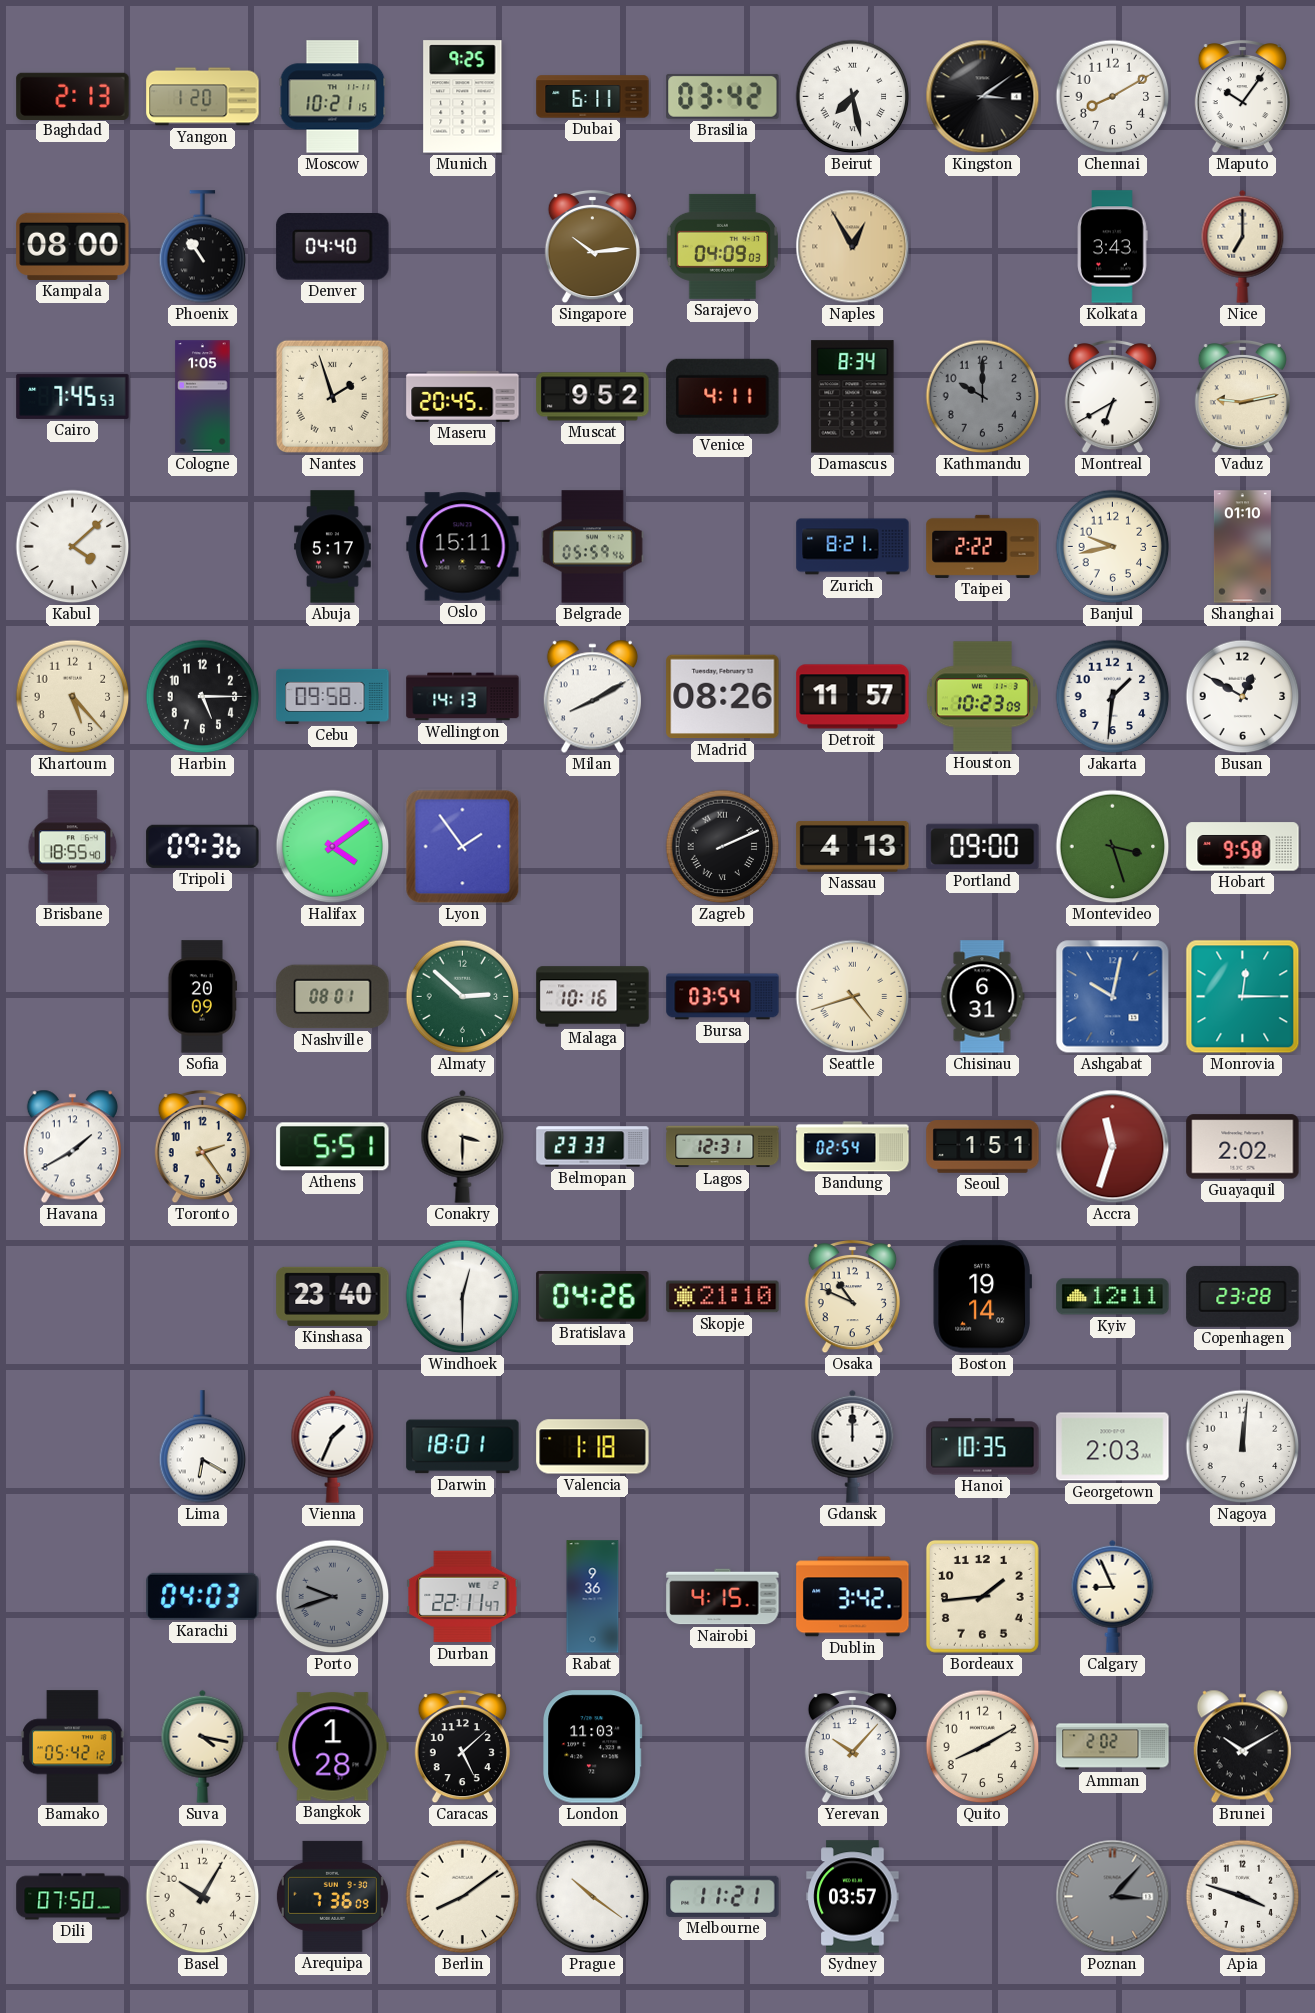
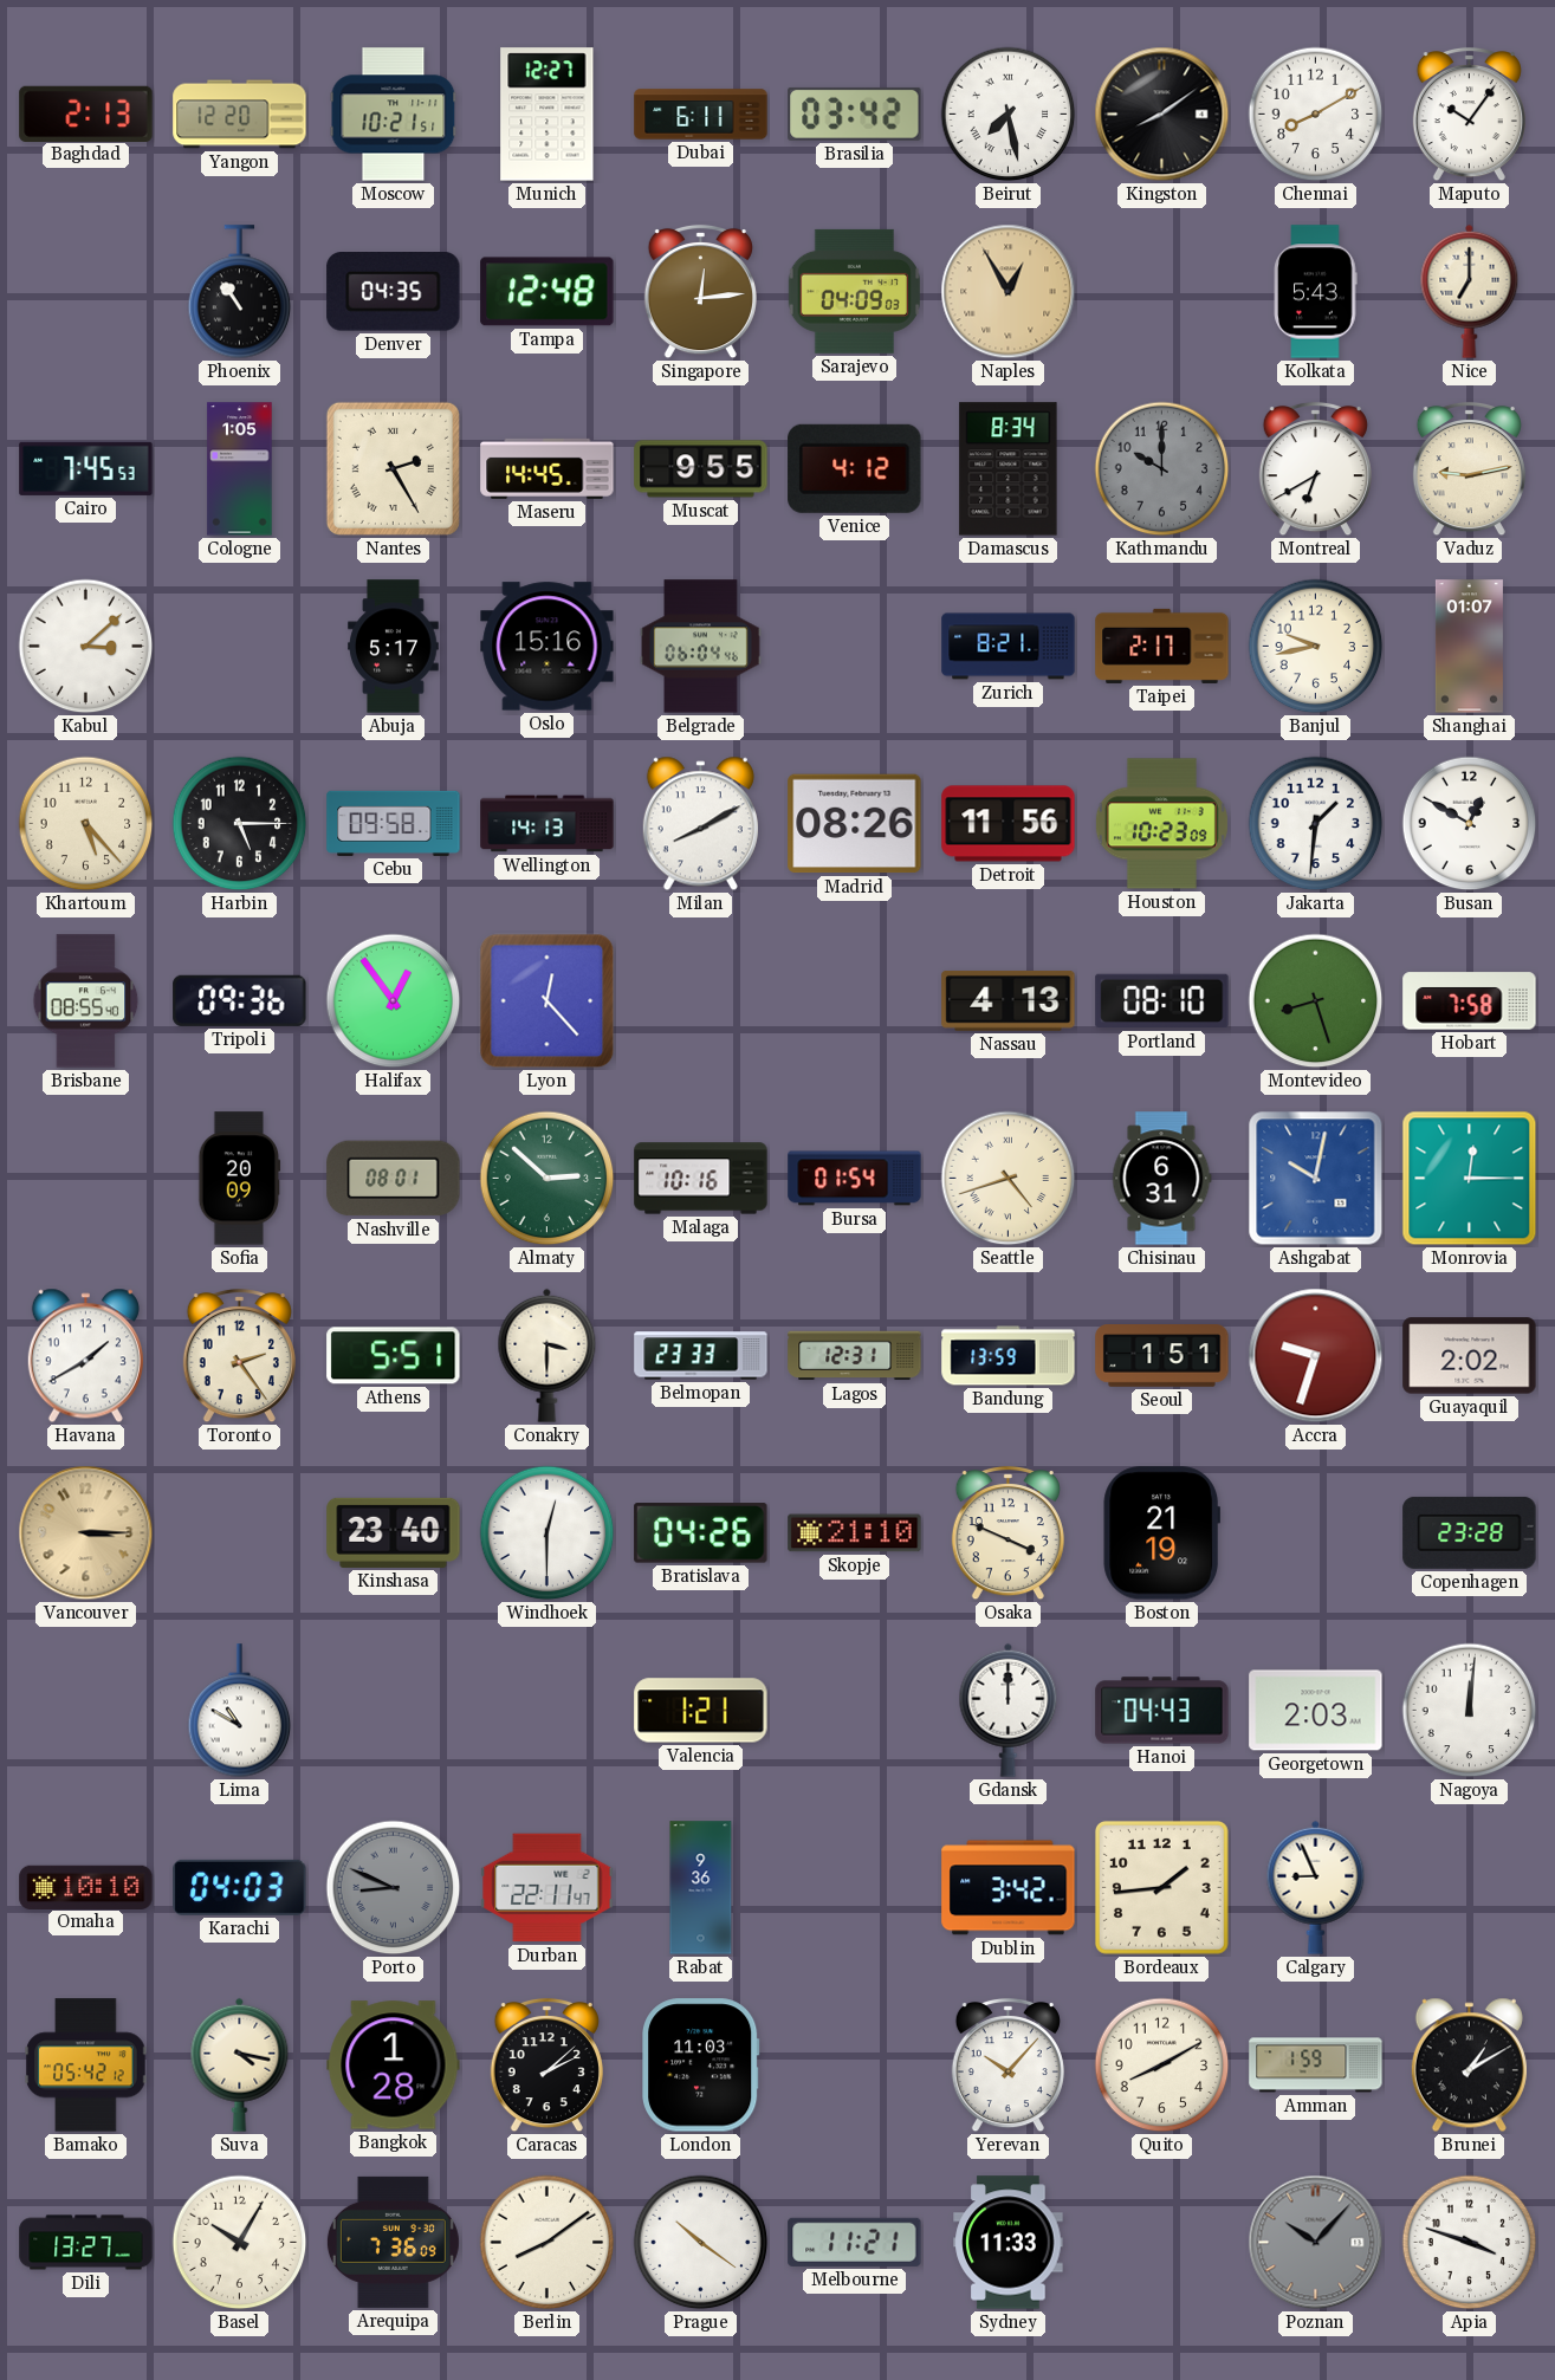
Yangon: 1:20 -> 12:20
Moscow: 10:21:15 -> 10:21:51
Munich: 9:25 -> 12:27
Kingston: 3:09 -> 8:09
Kampala: 08:00 -> none
Denver: 04:40 -> 04:35
Tampa: none -> 12:48
Singapore: 10:14 -> 12:14
Kolkata: 3:43 -> 5:43
Nantes: 1:57 -> 2:25
Maseru: 20:45 -> 14:45
Muscat: 9:52 -> 9:55
Venice: 4:11 -> 4:12
Kabul: 4:08 -> 3:08
Oslo: 15:11 -> 15:16
Belgrade: 05:59 -> 06:04
Taipei: 2:22 -> 2:17
Shanghai: 01:10 -> 01:07
Detroit: 11:57 -> 11:56
Brisbane: 18:55 -> 08:55
Halifax: 4:09 -> 12:54
Lyon: 1:54 -> 12:23
Zagreb: 2:11 -> none
Portland: 09:00 -> 08:10
Montevideo: 3:27 -> 8:27
Hobart: 9:58 -> 7:58
Bursa: 03:54 -> 01:54
Bandung: 02:54 -> 13:59
Accra: 11:33 -> 9:33
Vancouver: none -> 3:15
Osaka: 10:49 -> 3:49
Boston: 19:14 -> 21:19
Kyiv: 12:11 -> none
Lima: 6:20 -> 10:50
Vienna: 1:34 -> none
Darwin: 18:01 -> none
Valencia: 1:18 -> 1:21
Hanoi: 10:35 -> 04:43
Omaha: none -> 10:10
Porto: 9:42 -> 8:49
Nairobi: 4:15 -> none
Caracas: 5:08 -> 2:08
Amman: 2:02 -> 1:59
Brunei: 10:10 -> 1:10
Dili: 07:50 -> 13:27
Sydney: 03:57 -> 11:33
Poznan: 3:07 -> 10:07
